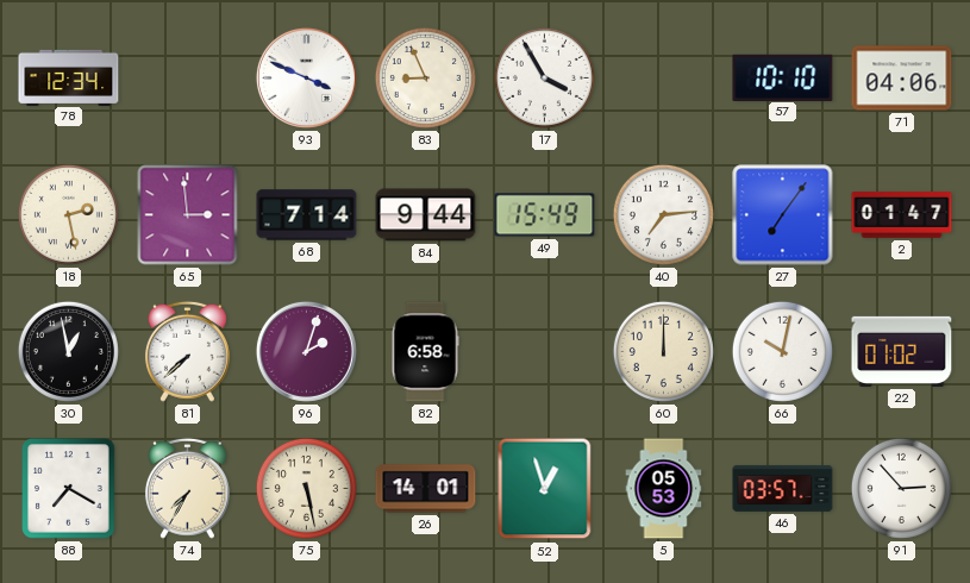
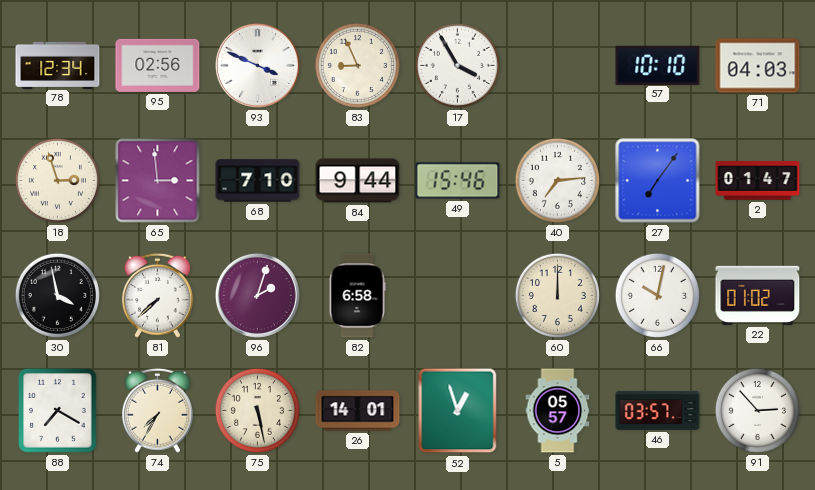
95: none -> 02:56
71: 04:06 -> 04:03
18: 2:28 -> 2:57
68: 7:14 -> 7:10
49: 15:49 -> 15:46
30: 12:58 -> 3:58
5: 05:53 -> 05:57
